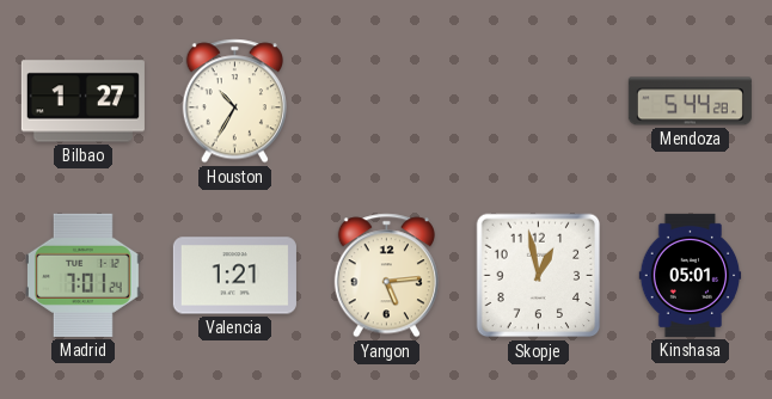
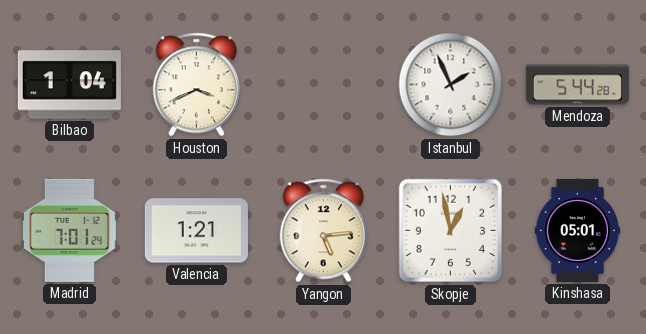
Bilbao: 1:27 -> 1:04
Houston: 10:35 -> 3:41
Istanbul: none -> 1:56
